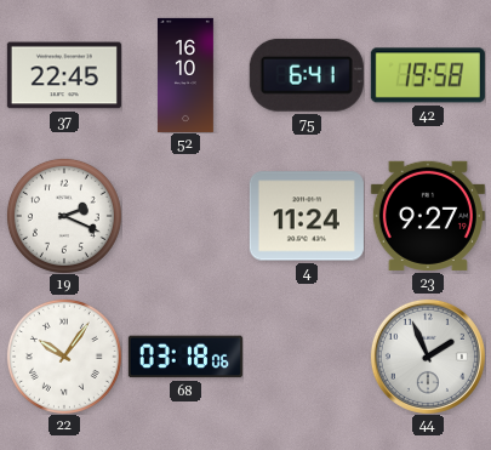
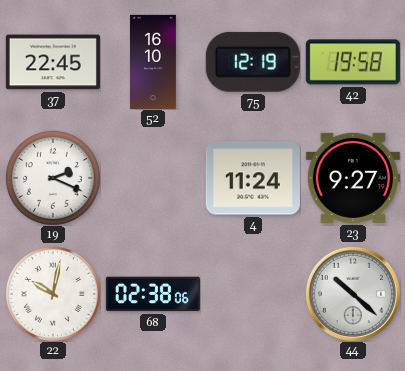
75: 6:41 -> 12:19
22: 10:06 -> 10:02
68: 03:18 -> 02:38
44: 1:56 -> 10:22
